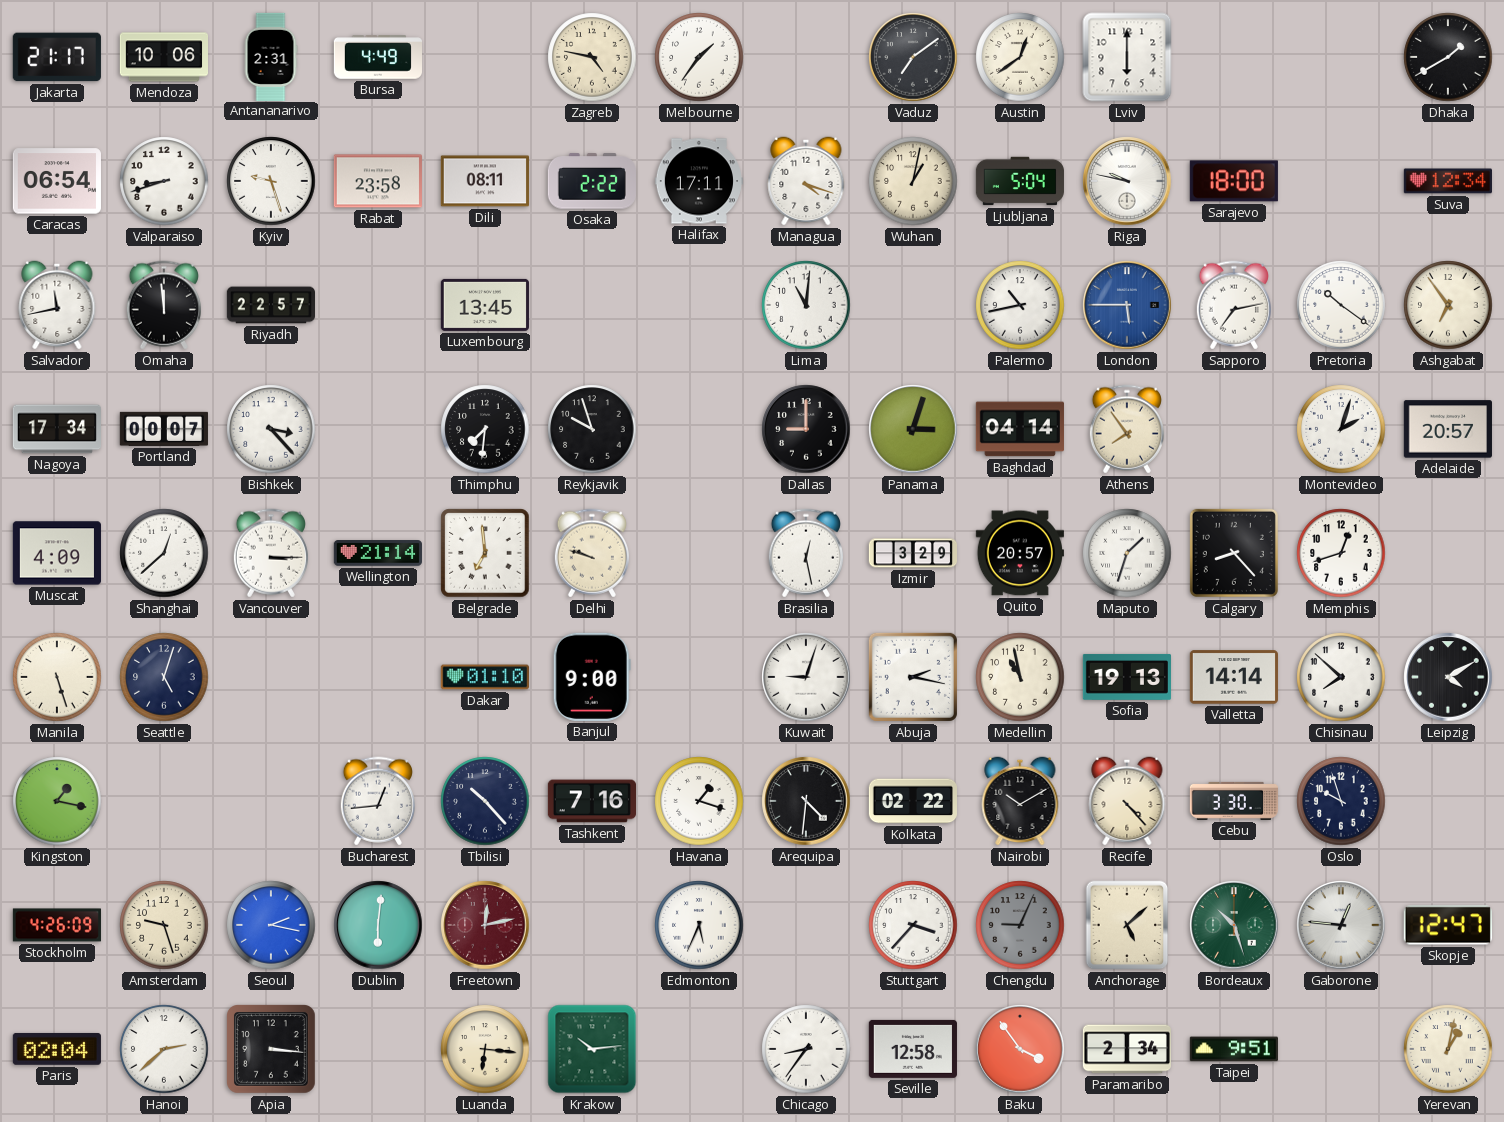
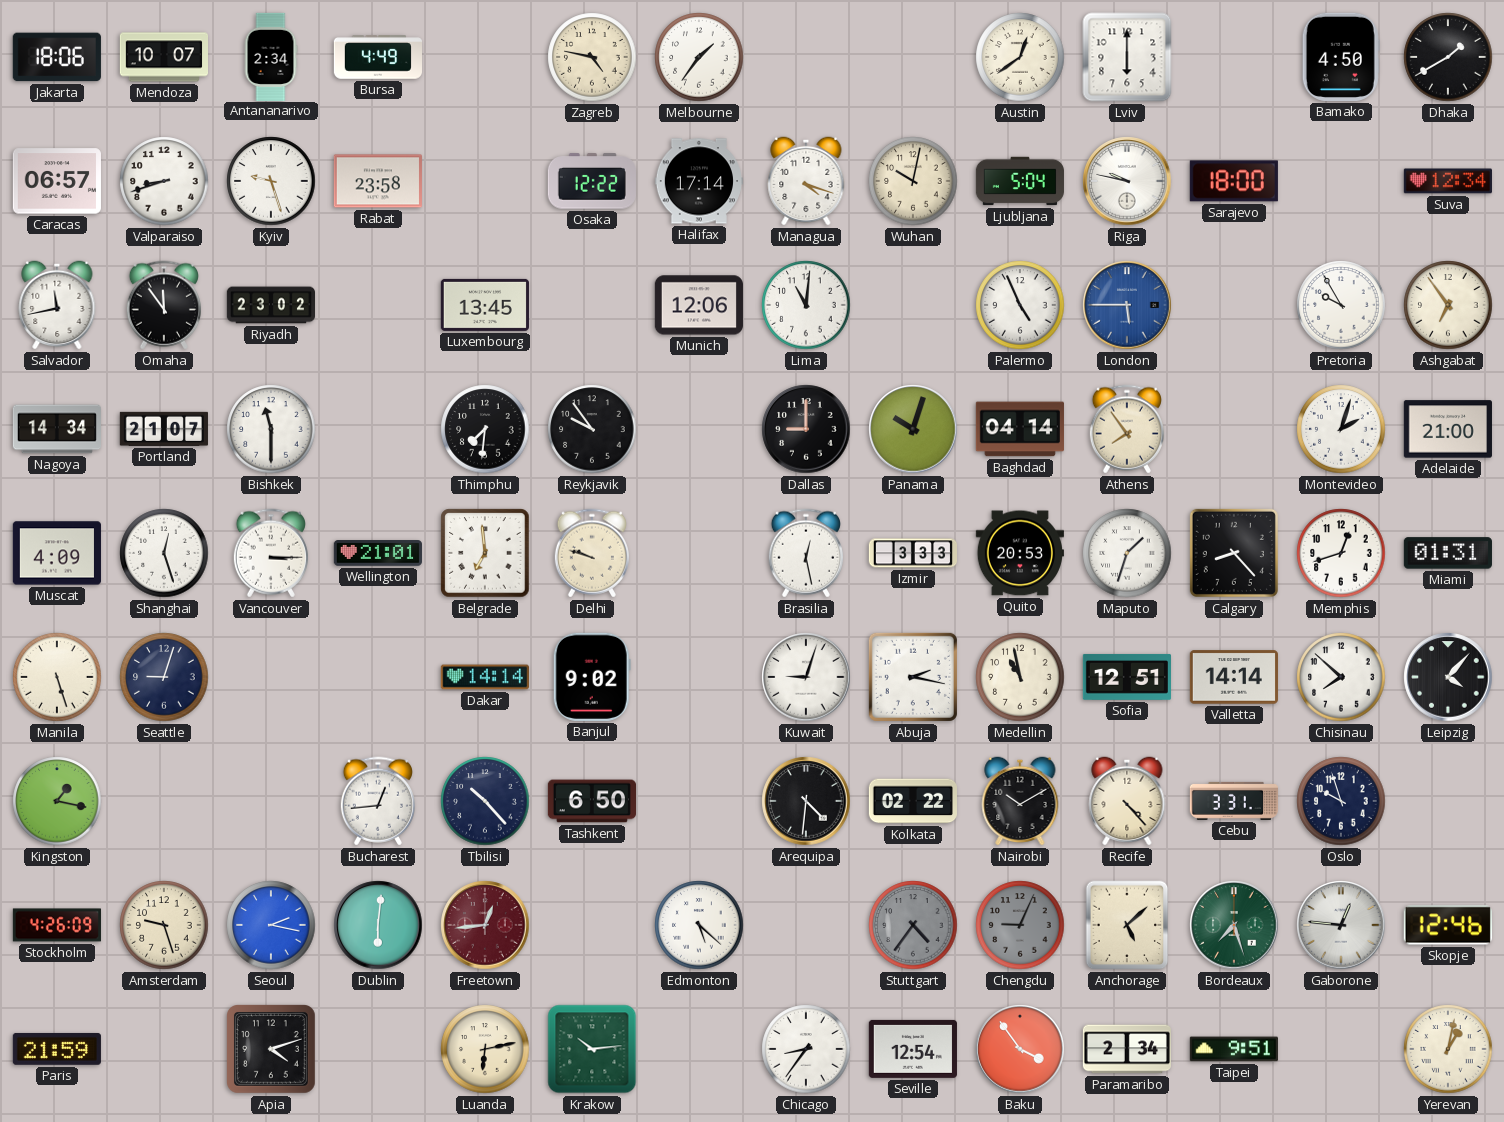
Jakarta: 21:17 -> 18:06
Mendoza: 10:06 -> 10:07
Antananarivo: 2:31 -> 2:34
Vaduz: 7:09 -> none
Bamako: none -> 4:50
Caracas: 06:54 -> 06:57
Dili: 08:11 -> none
Osaka: 2:22 -> 12:22
Halifax: 17:11 -> 17:14
Wuhan: 1:02 -> 10:02
Omaha: 11:59 -> 11:54
Riyadh: 22:57 -> 23:02
Munich: none -> 12:06
Palermo: 10:43 -> 4:56
Sapporo: 7:13 -> none
Pretoria: 10:21 -> 9:55
Nagoya: 17:34 -> 14:34
Portland: 00:07 -> 21:07
Bishkek: 3:23 -> 11:30
Reykjavik: 9:57 -> 9:54
Panama: 3:03 -> 10:03
Adelaide: 20:57 -> 21:00
Shanghai: 12:38 -> 12:27
Wellington: 21:14 -> 21:01
Izmir: 3:29 -> 3:33
Quito: 20:57 -> 20:53
Miami: none -> 01:31
Seattle: 5:03 -> 9:03
Dakar: 01:10 -> 14:14
Banjul: 9:00 -> 9:02
Sofia: 19:13 -> 12:51
Leipzig: 4:10 -> 4:07
Tashkent: 7:16 -> 6:50
Havana: 1:18 -> none
Cebu: 3:30 -> 3:31
Freetown: 12:13 -> 12:44
Edmonton: 5:34 -> 5:22
Stuttgart: 3:37 -> 4:36
Stuttgart dial: white -> grey
Bordeaux: 10:27 -> 7:27
Skopje: 12:47 -> 12:46
Paris: 02:04 -> 21:59
Hanoi: 2:38 -> none
Apia: 3:16 -> 4:12
Luanda: 6:16 -> 6:13
Seville: 12:58 -> 12:54
